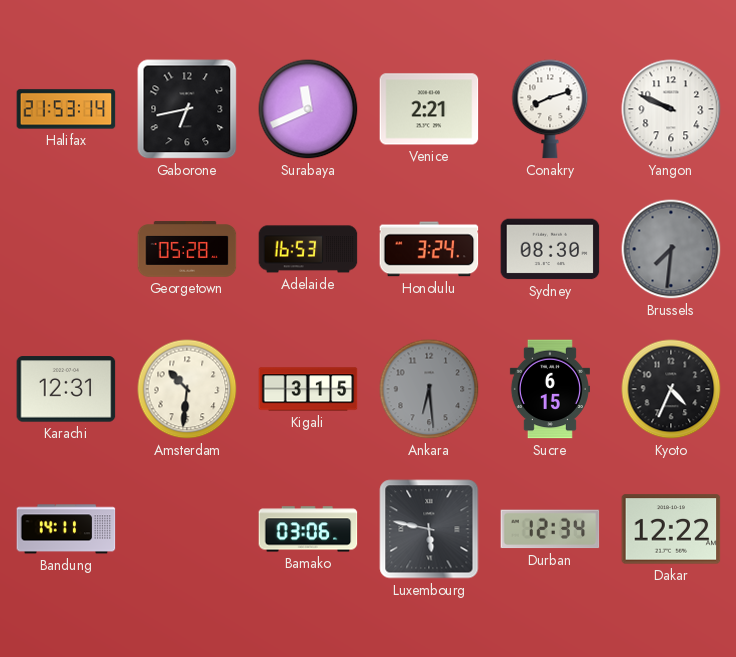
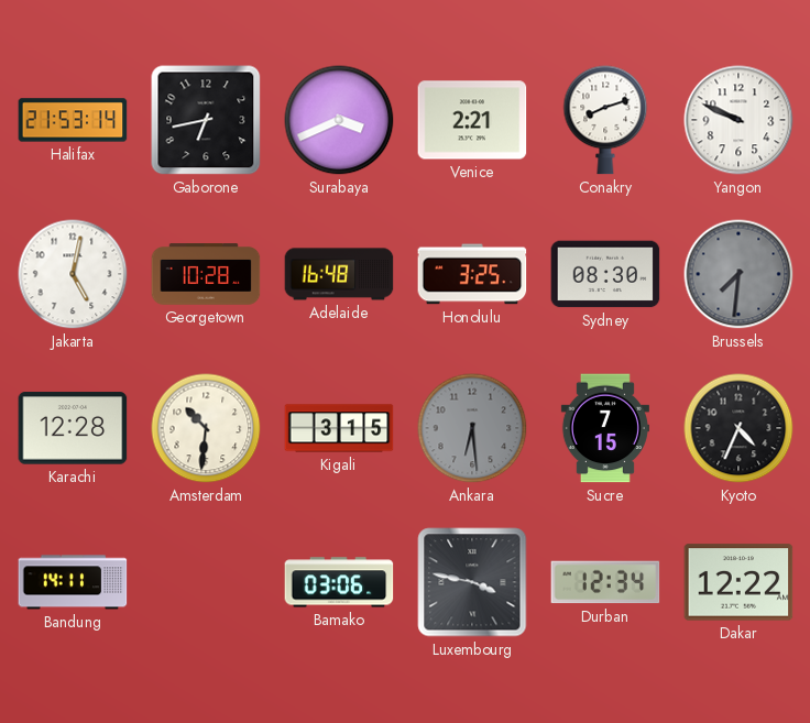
Surabaya: 11:41 -> 3:41
Jakarta: none -> 5:02
Georgetown: 05:28 -> 10:28
Adelaide: 16:53 -> 16:48
Honolulu: 3:24 -> 3:25
Karachi: 12:31 -> 12:28
Sucre: 6:15 -> 7:15
Luxembourg: 5:47 -> 3:47
